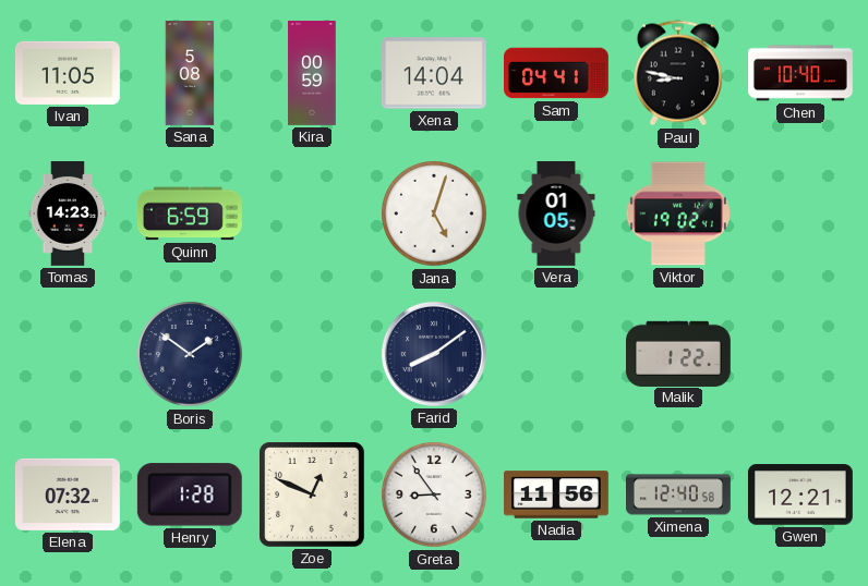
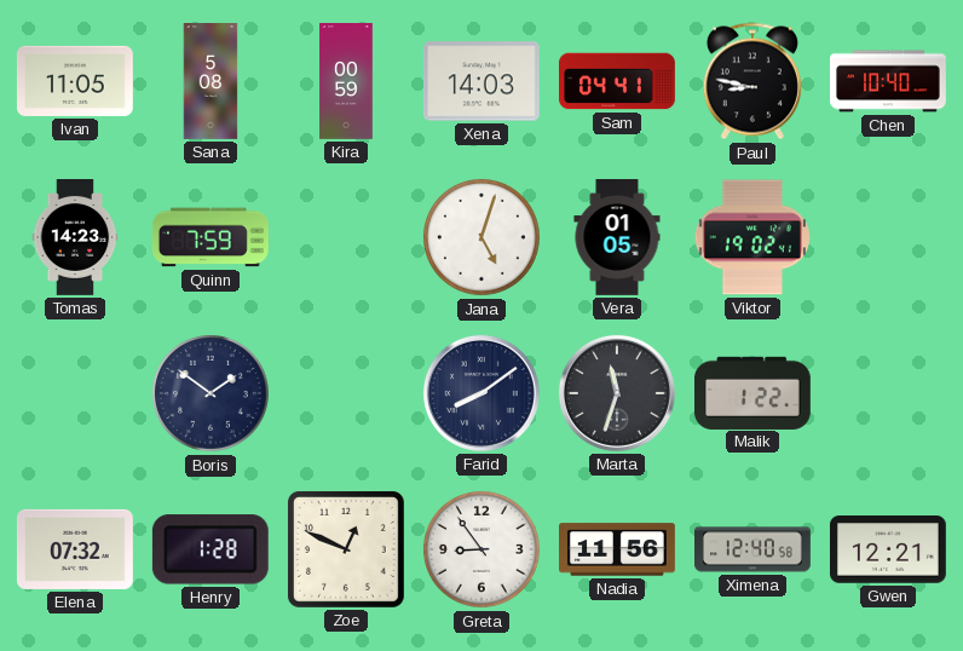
Xena: 14:04 -> 14:03
Quinn: 6:59 -> 7:59
Marta: none -> 11:33
